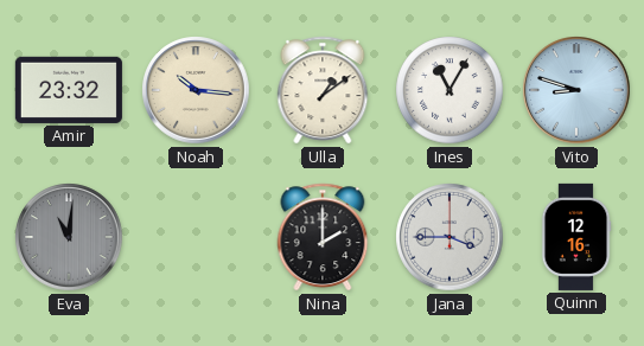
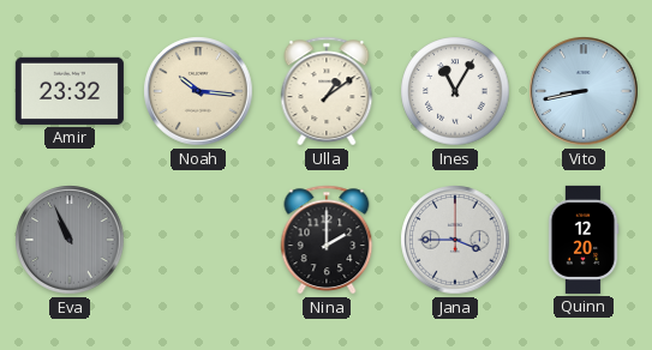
Vito: 8:48 -> 8:43
Eva: 11:01 -> 10:56
Quinn: 12:16 -> 12:20
